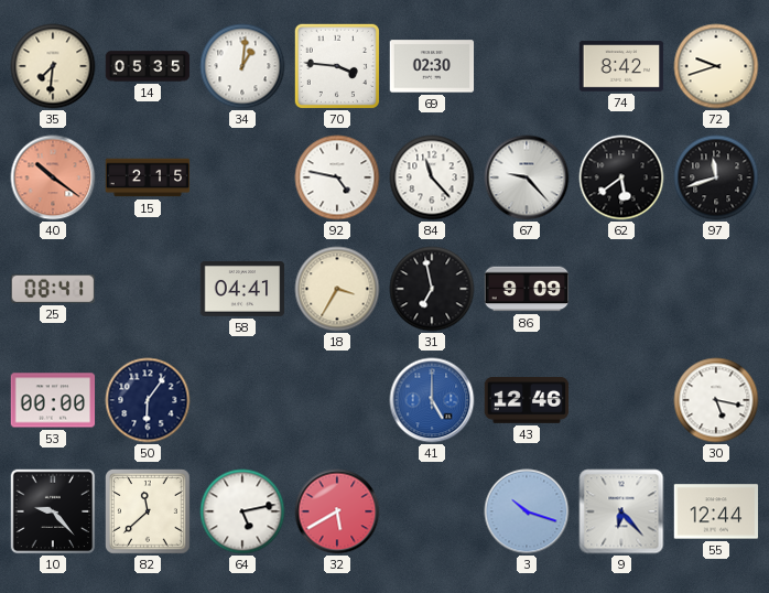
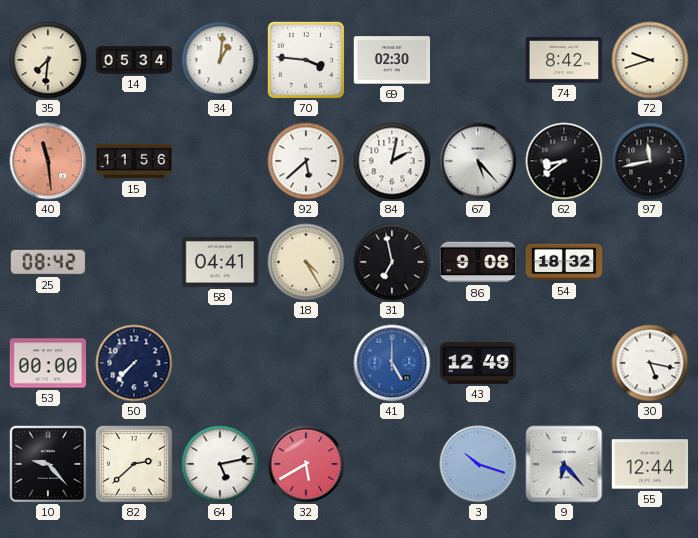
14: 05:35 -> 05:34
40: 10:21 -> 11:29
15: 2:15 -> 11:56
92: 4:47 -> 5:38
84: 11:23 -> 2:02
67: 9:23 -> 5:23
62: 5:39 -> 8:39
97: 11:42 -> 11:43
25: 08:41 -> 08:42
18: 3:35 -> 4:25
86: 9:09 -> 9:08
54: none -> 18:32
50: 6:06 -> 7:37
43: 12:46 -> 12:49
82: 11:38 -> 2:38
